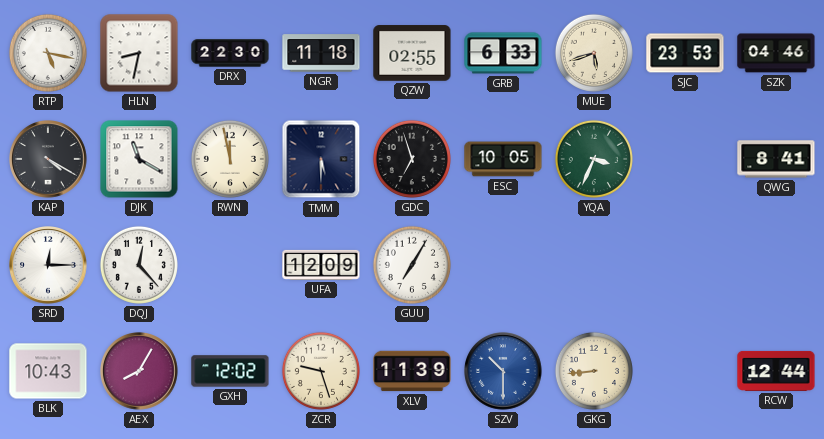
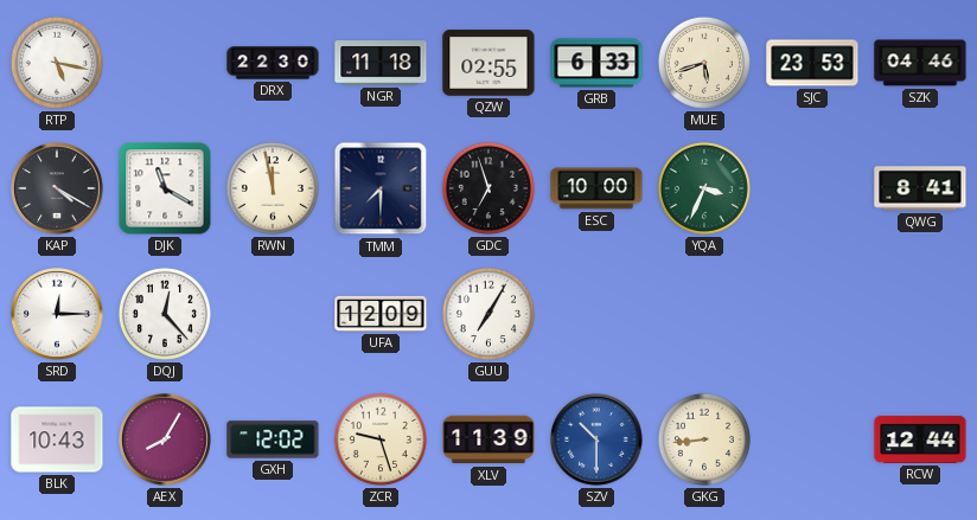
HLN: 8:32 -> none
TMM: 5:30 -> 7:30
ESC: 10:05 -> 10:00
